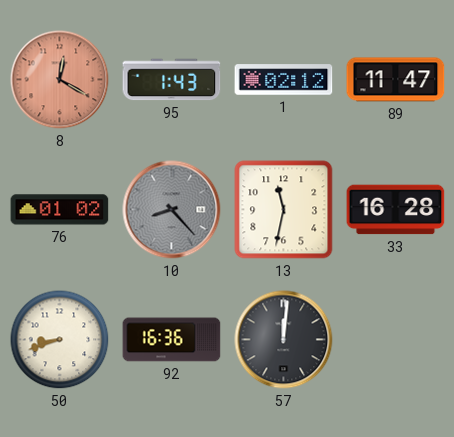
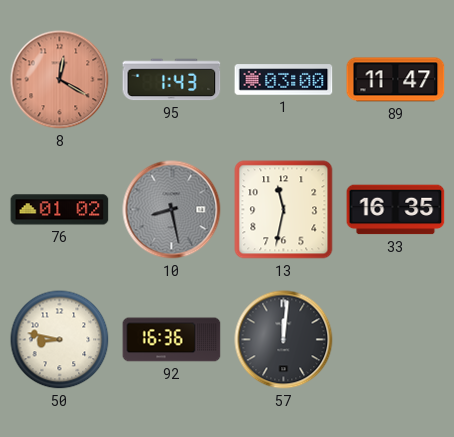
1: 02:12 -> 03:00
10: 8:23 -> 8:28
33: 16:28 -> 16:35
50: 8:42 -> 8:47
